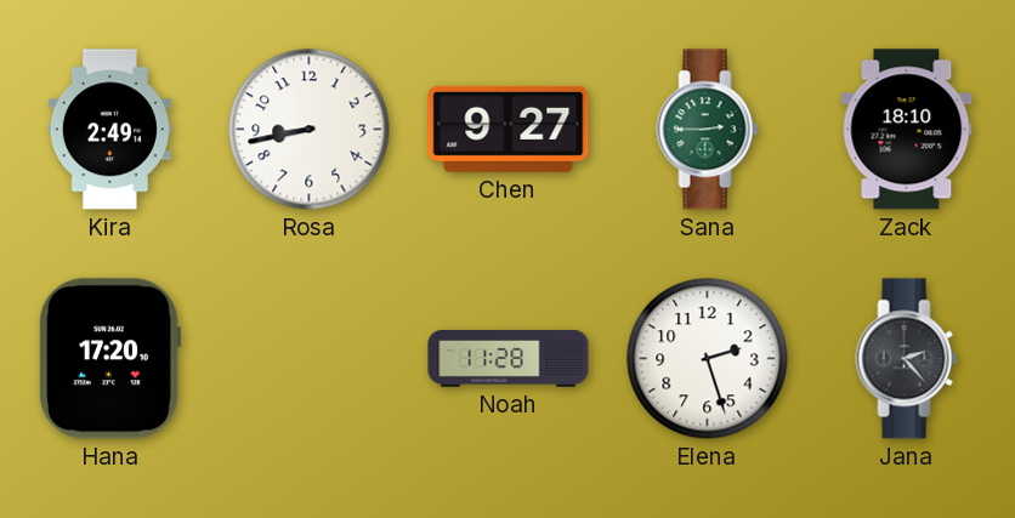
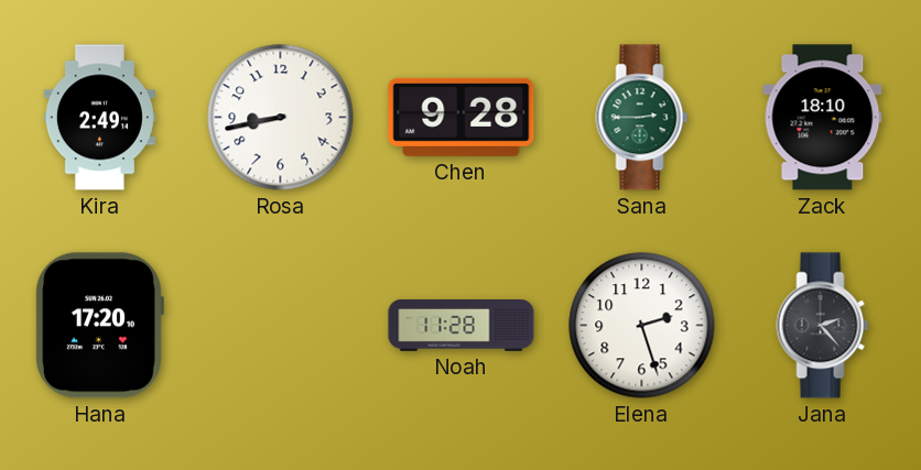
Chen: 9:27 -> 9:28
